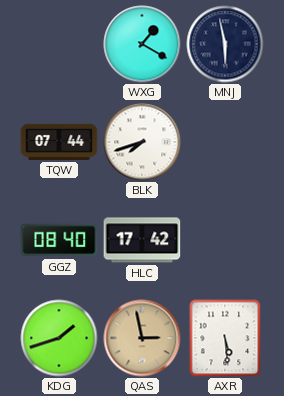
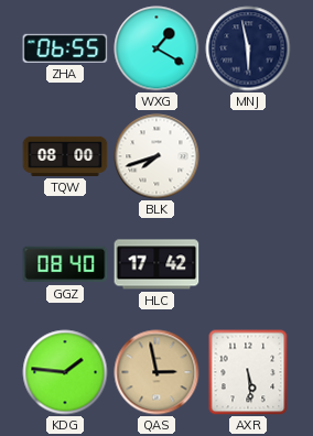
ZHA: none -> 06:55
TQW: 07:44 -> 08:00
KDG: 1:42 -> 1:46
